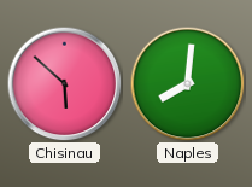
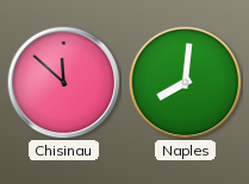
Chisinau: 5:52 -> 11:52
